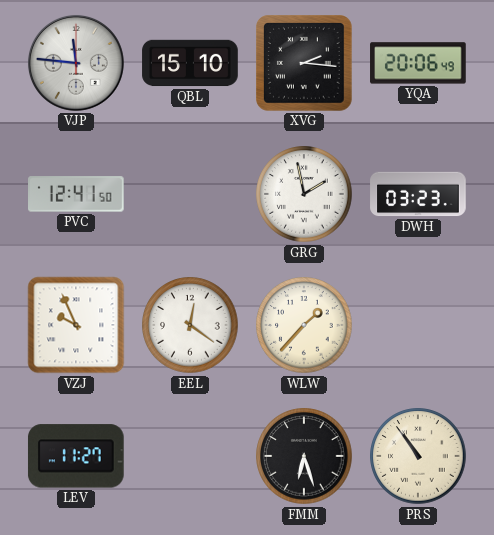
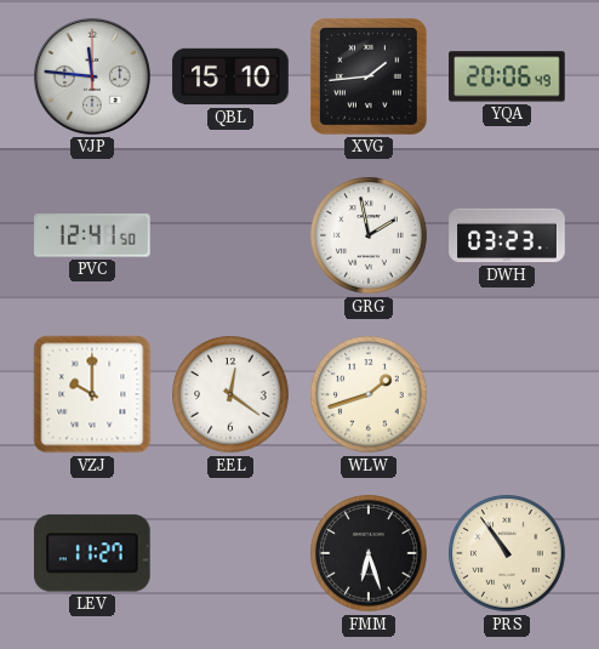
XVG: 2:16 -> 1:44
VZJ: 9:56 -> 10:00
WLW: 1:37 -> 1:42
